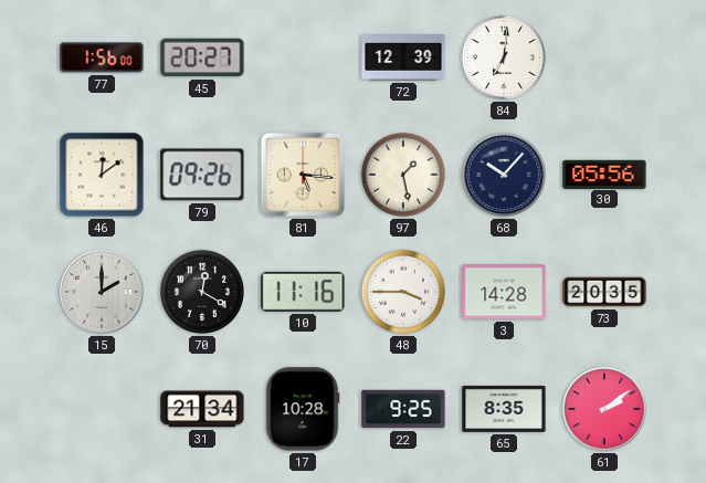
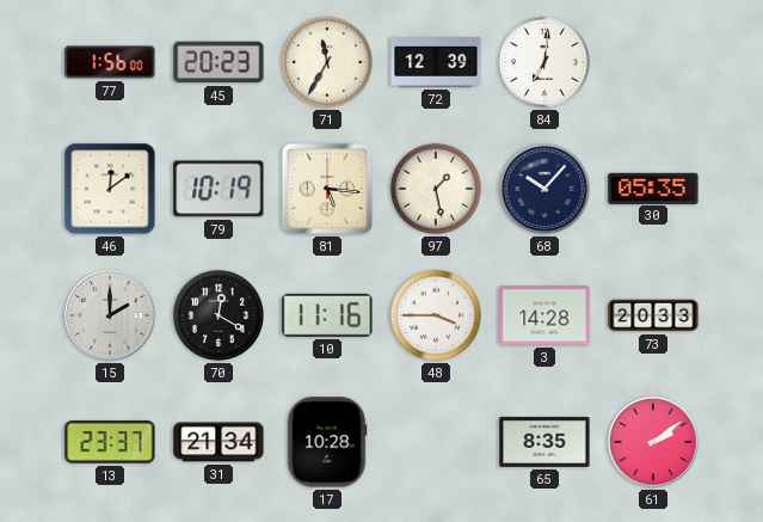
45: 20:27 -> 20:23
71: none -> 11:35
79: 09:26 -> 10:19
30: 05:56 -> 05:35
73: 20:35 -> 20:33
13: none -> 23:37
22: 9:25 -> none
